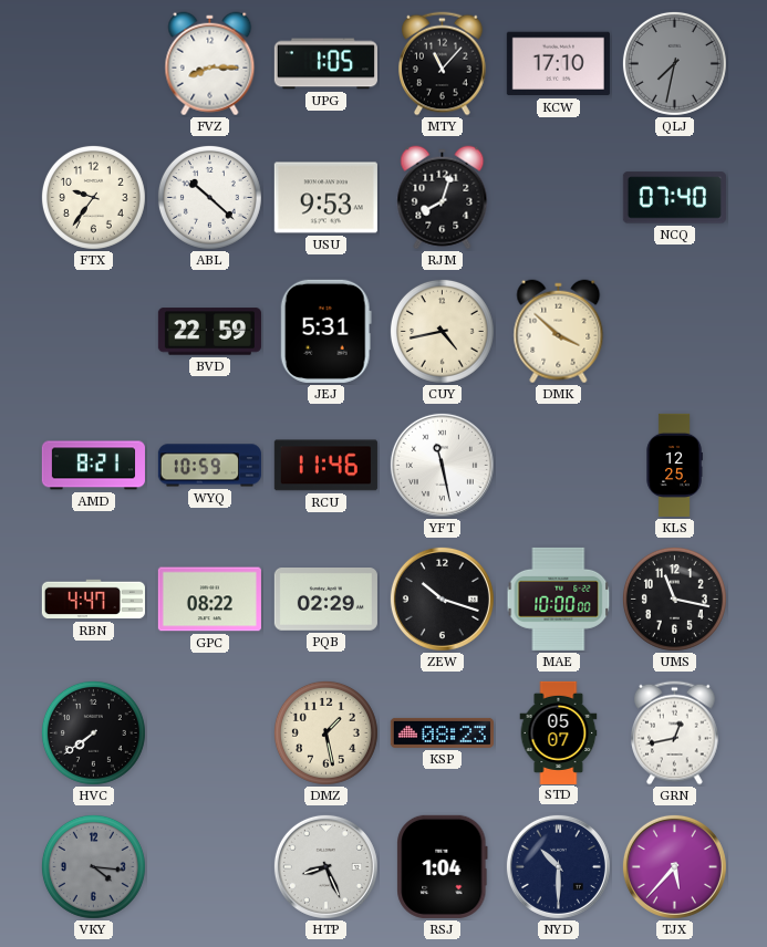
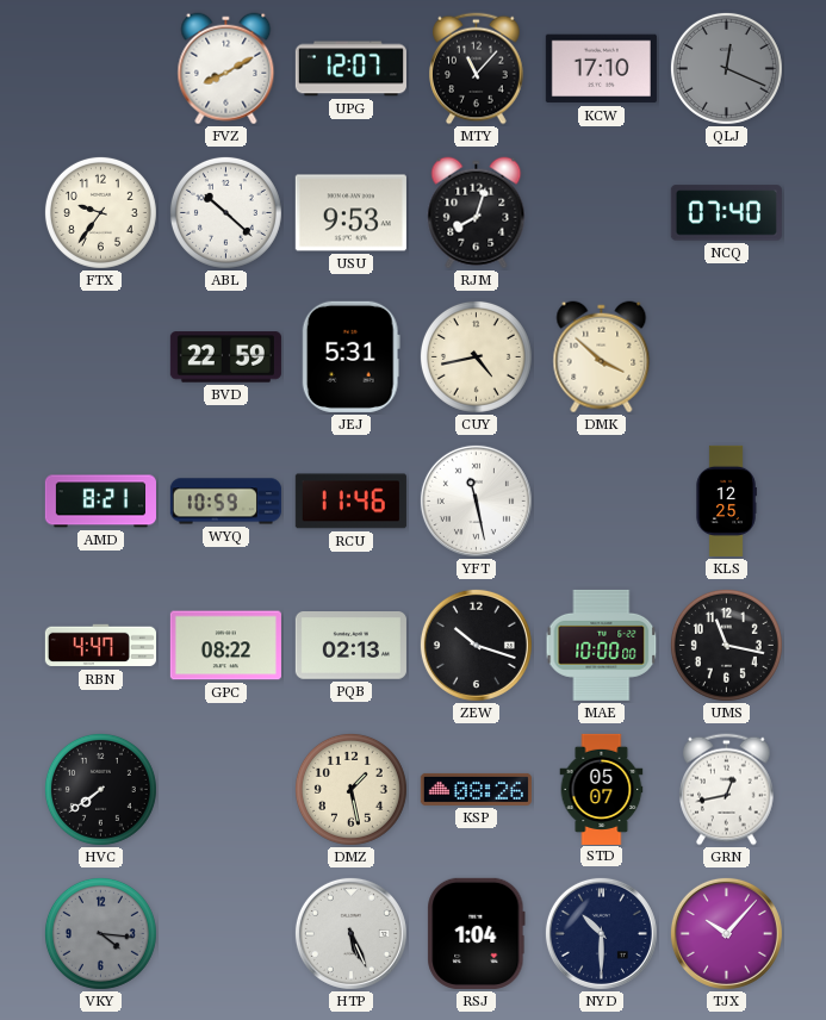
FVZ: 8:15 -> 8:10
UPG: 1:05 -> 12:07
QLJ: 7:32 -> 12:19
PQB: 02:29 -> 02:13
KSP: 08:23 -> 08:26
HTP: 8:26 -> 5:26
TJX: 5:37 -> 10:07
